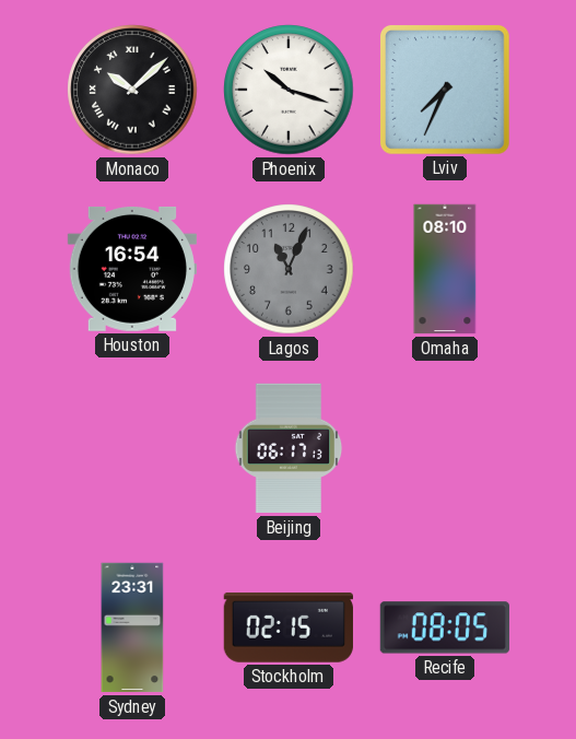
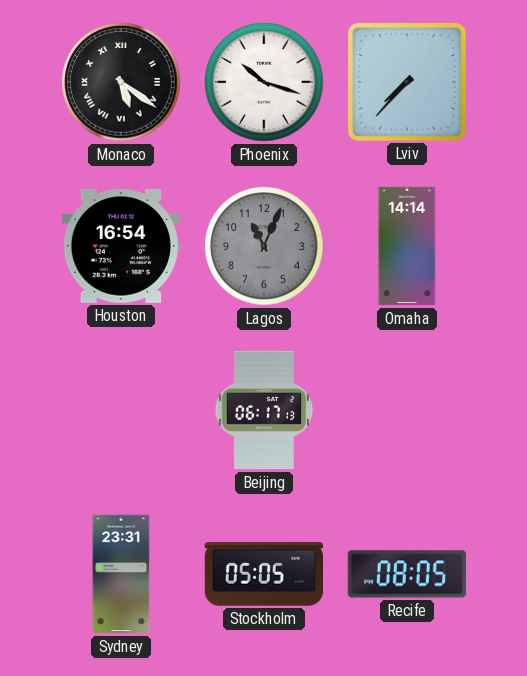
Monaco: 10:08 -> 5:21
Lviv: 7:34 -> 7:37
Omaha: 08:10 -> 14:14
Stockholm: 02:15 -> 05:05
